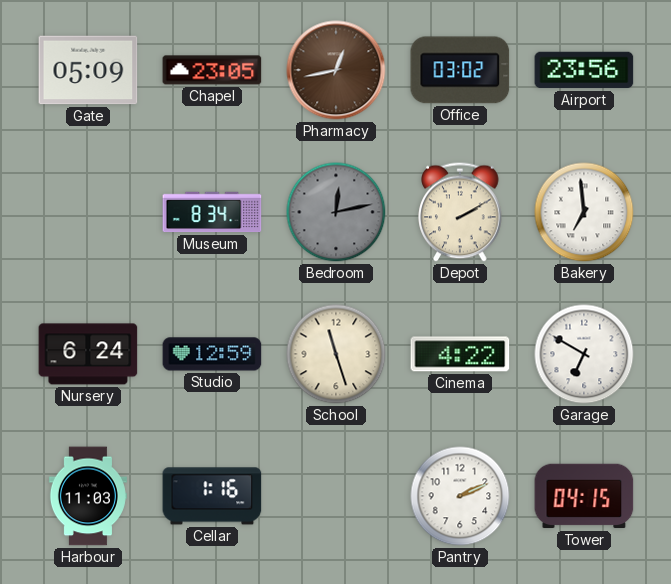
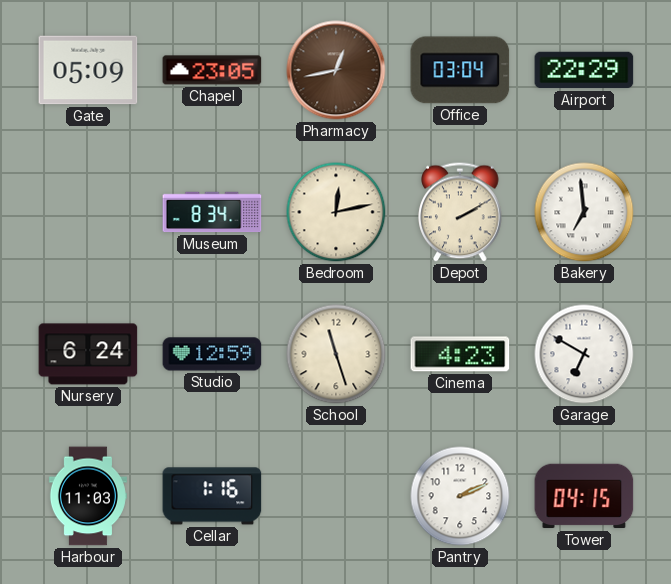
Office: 03:02 -> 03:04
Airport: 23:56 -> 22:29
Bedroom dial: grey -> cream
Cinema: 4:22 -> 4:23
